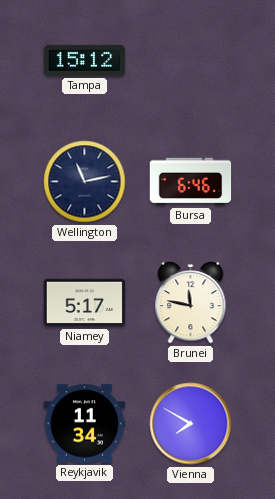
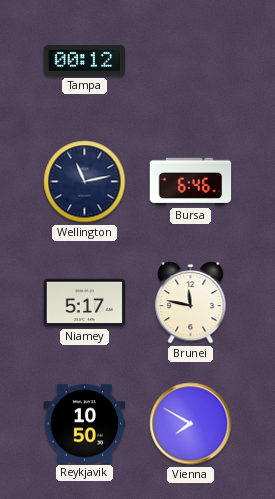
Tampa: 15:12 -> 00:12
Reykjavik: 11:34 -> 10:50
